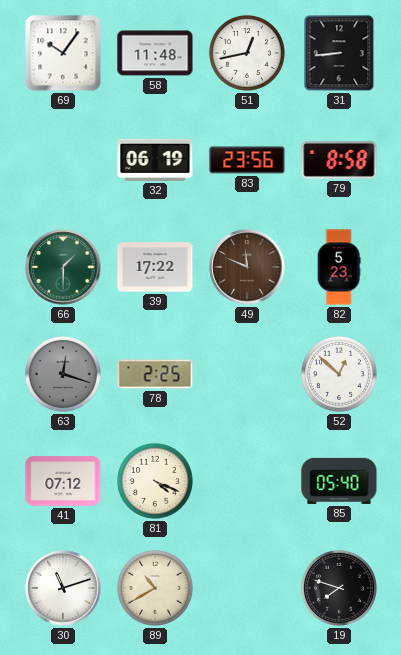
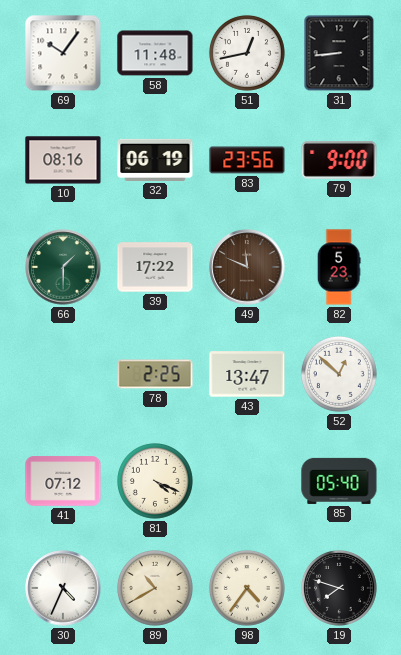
10: none -> 08:16
79: 8:58 -> 9:00
63: 12:18 -> none
43: none -> 13:47
30: 11:12 -> 4:34
98: none -> 4:36
